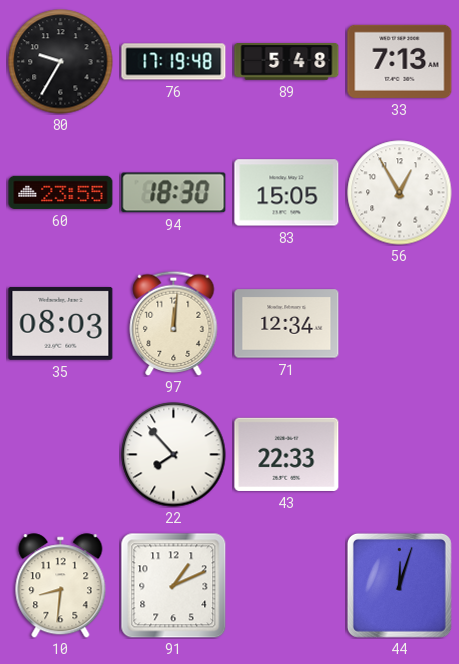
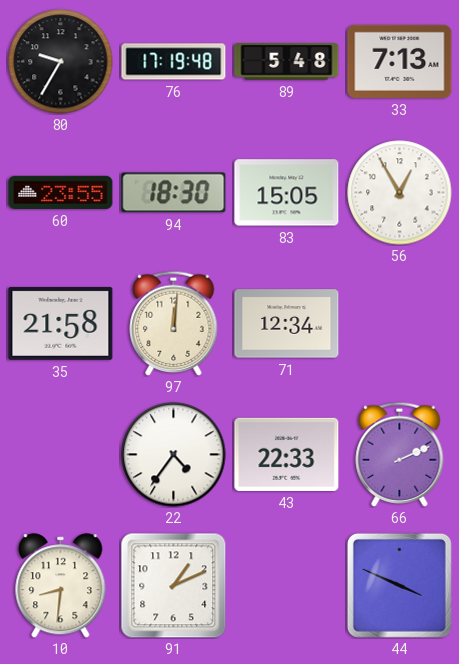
35: 08:03 -> 21:58
22: 7:53 -> 4:36
66: none -> 2:11
44: 12:03 -> 3:49
